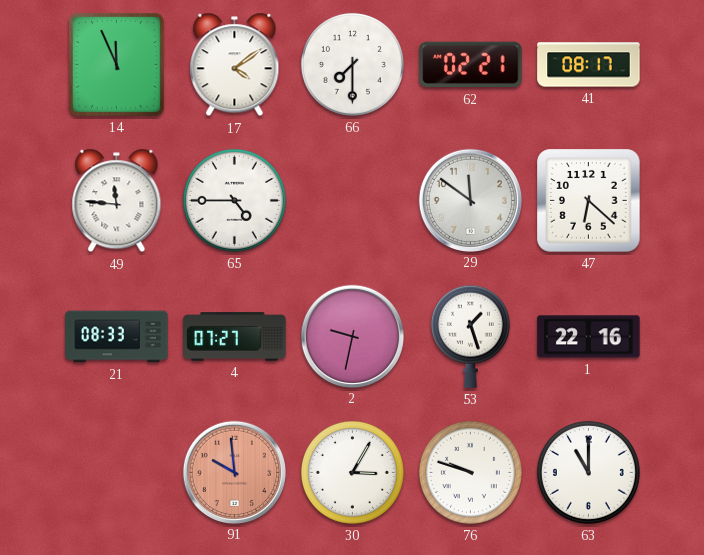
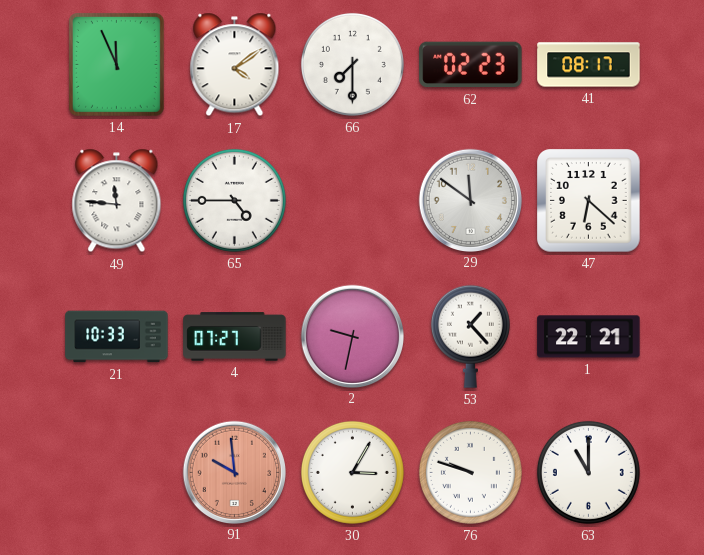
62: 02:21 -> 02:23
21: 08:33 -> 10:33
53: 1:27 -> 1:23
1: 22:16 -> 22:21
